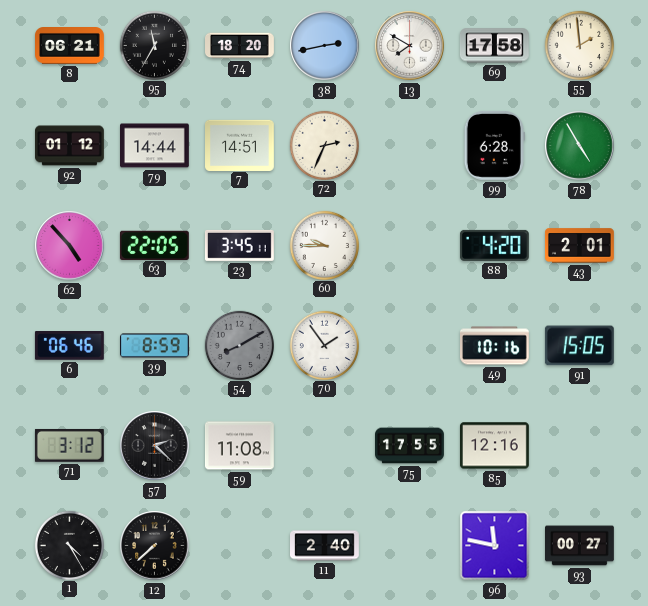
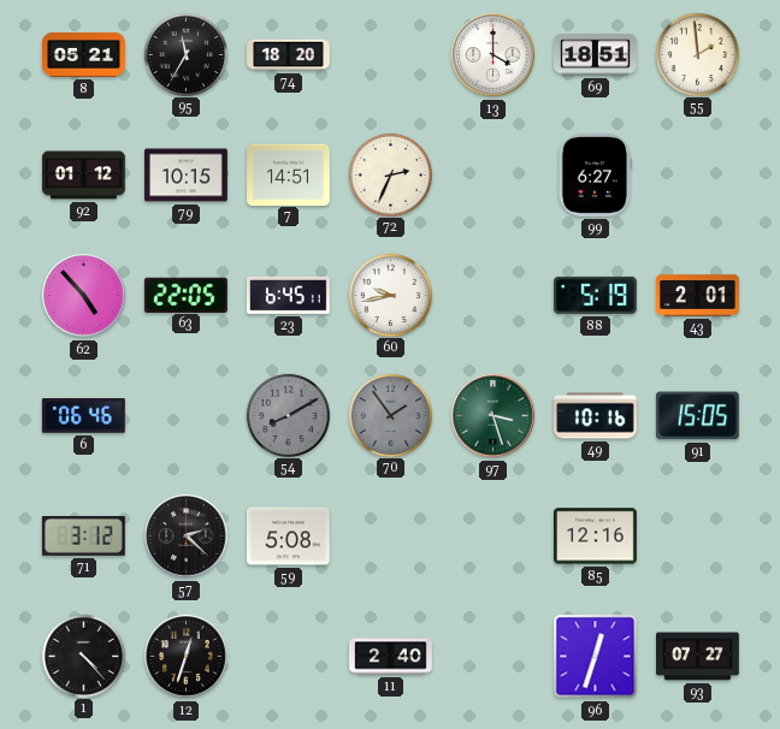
8: 06:21 -> 05:21
38: 2:43 -> none
13: 7:50 -> 4:00
69: 17:58 -> 18:51
79: 14:44 -> 10:15
99: 6:28 -> 6:27
78: 4:55 -> none
23: 3:45 -> 6:45
60: 9:45 -> 9:43
88: 4:20 -> 5:19
39: 8:59 -> none
70 dial: white -> grey
97: none -> 3:27
59: 11:08 -> 5:08
75: 17:55 -> none
1: 4:25 -> 4:23
12: 7:38 -> 12:33
96: 11:47 -> 12:33
93: 00:27 -> 07:27
